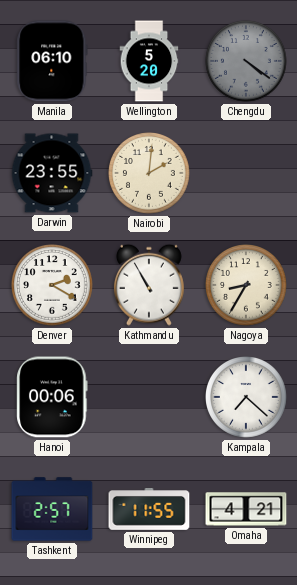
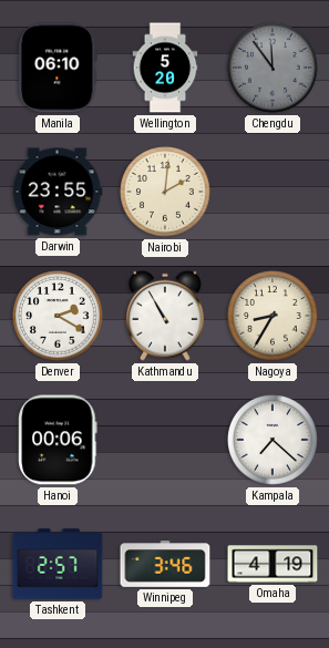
Chengdu: 4:21 -> 11:54
Winnipeg: 11:55 -> 3:46
Omaha: 4:21 -> 4:19
